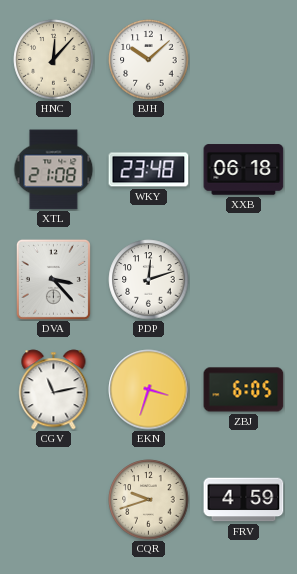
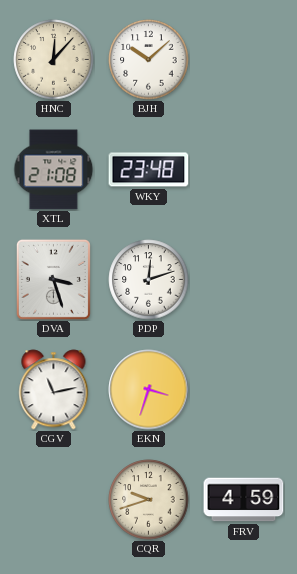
XXB: 06:18 -> none
DVA: 3:23 -> 3:27
ZBJ: 6:05 -> none
